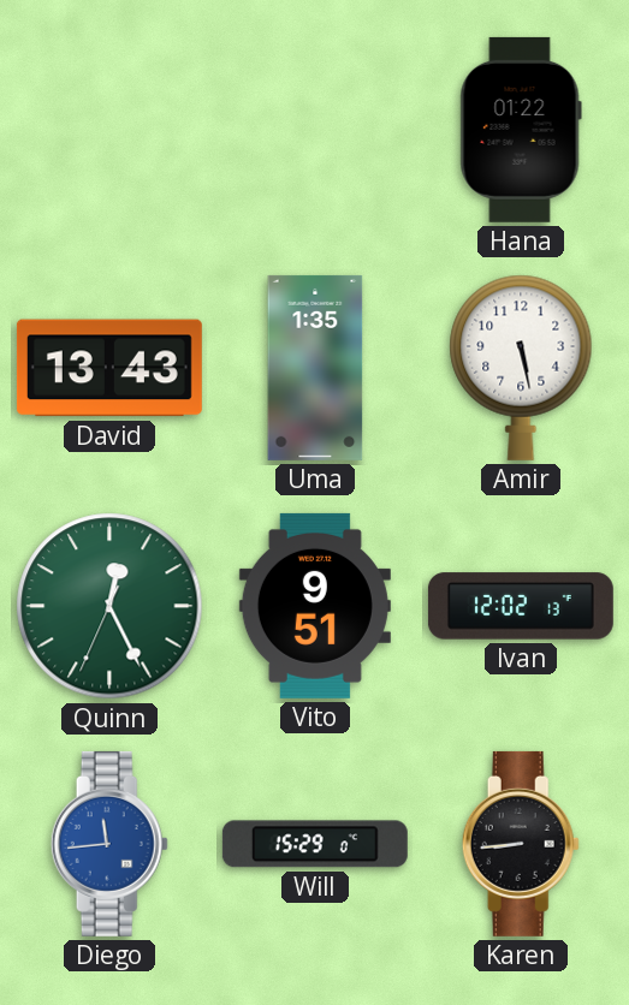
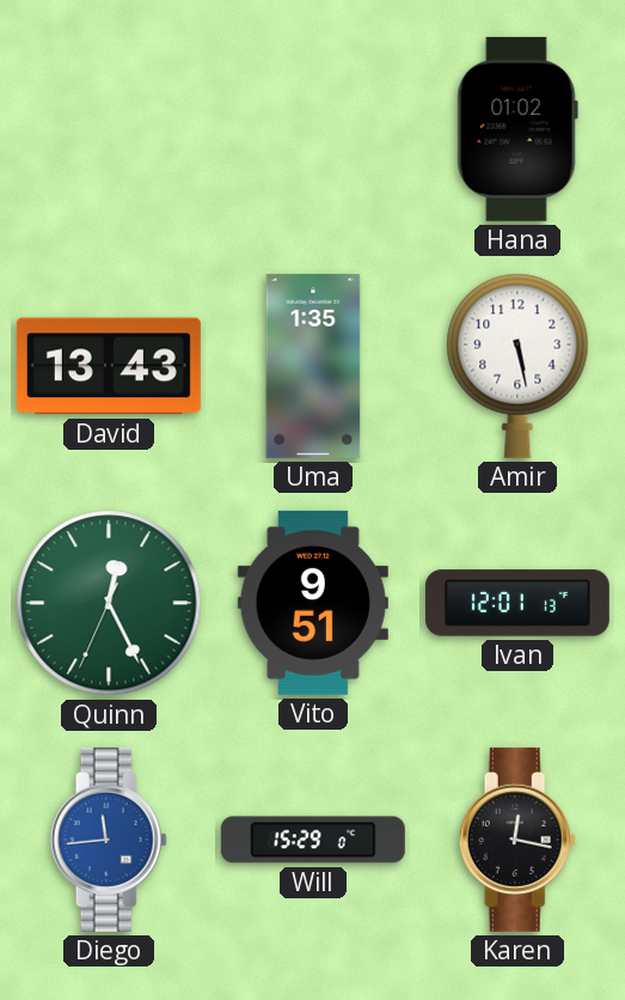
Hana: 01:22 -> 01:02
Ivan: 12:02 -> 12:01
Karen: 8:44 -> 12:17
